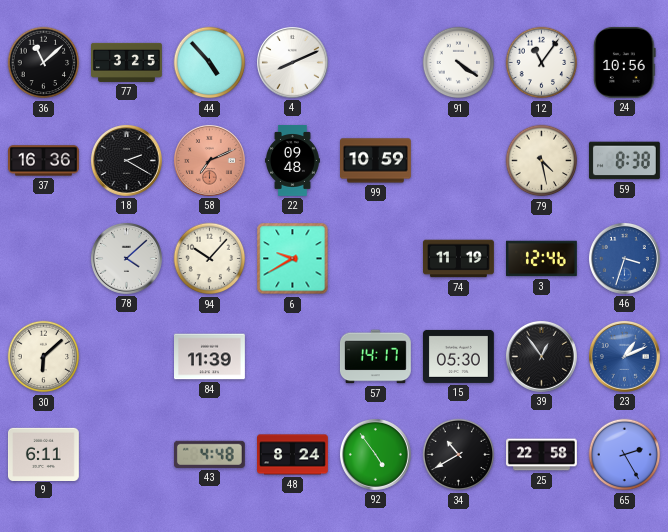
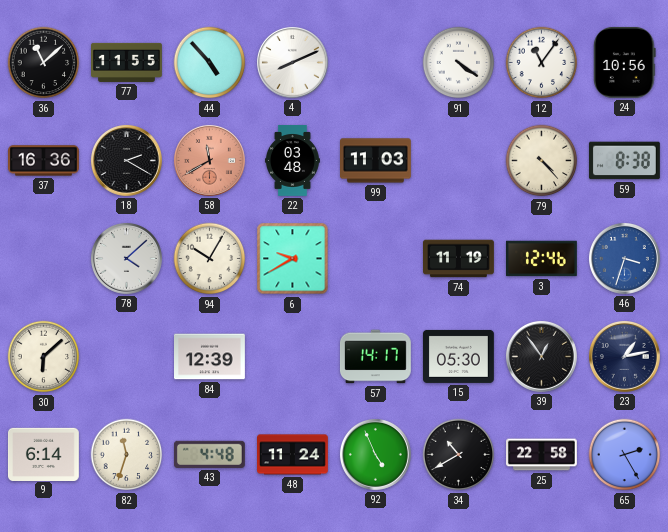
77: 3:25 -> 11:55
58: 7:11 -> 11:40
22: 09:48 -> 03:48
99: 10:59 -> 11:03
79: 4:28 -> 4:23
94: 10:07 -> 10:05
84: 11:39 -> 12:39
23: 1:11 -> 1:13
23 dial: blue -> navy
9: 6:11 -> 6:14
82: none -> 11:33
48: 8:24 -> 11:24
92: 4:54 -> 4:56
